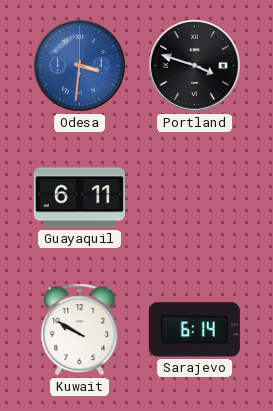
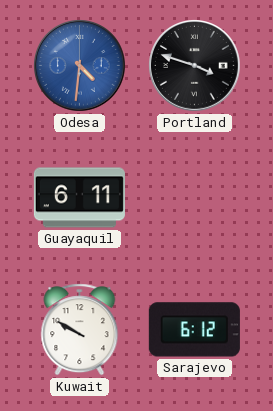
Odesa: 3:31 -> 4:31
Sarajevo: 6:14 -> 6:12
